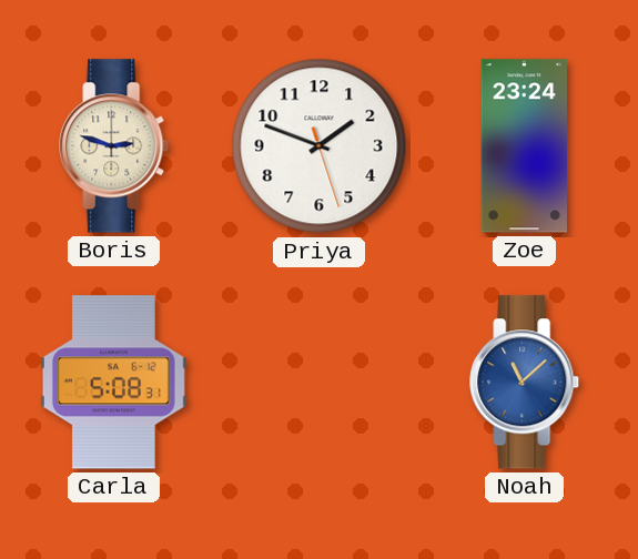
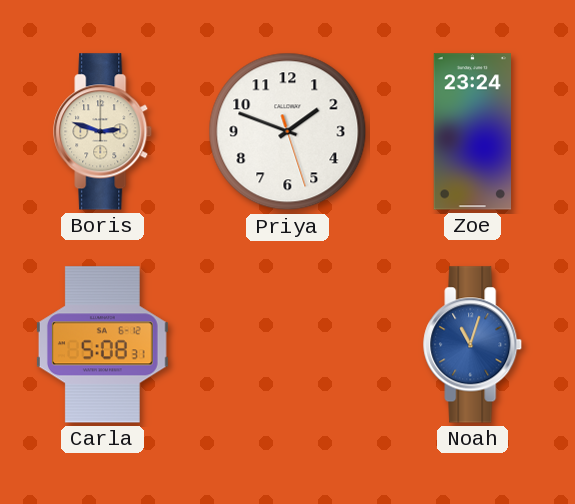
Noah: 11:08 -> 11:03
